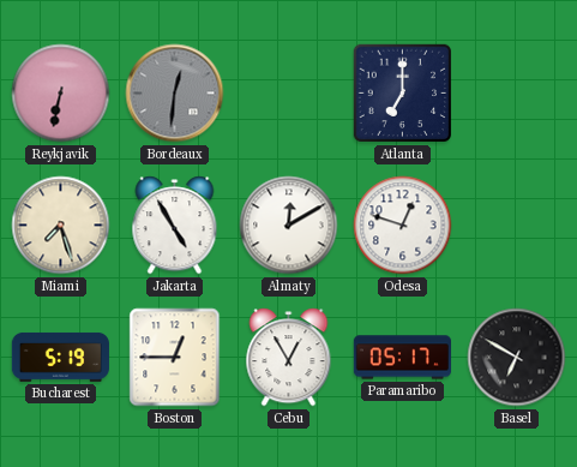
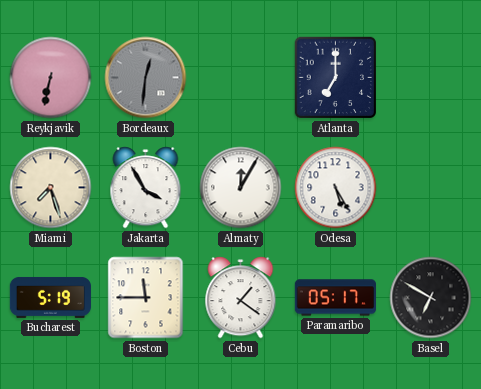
Jakarta: 4:55 -> 3:55
Almaty: 12:10 -> 12:05
Odesa: 12:48 -> 5:25
Boston: 12:45 -> 11:45
Cebu: 12:55 -> 1:21
